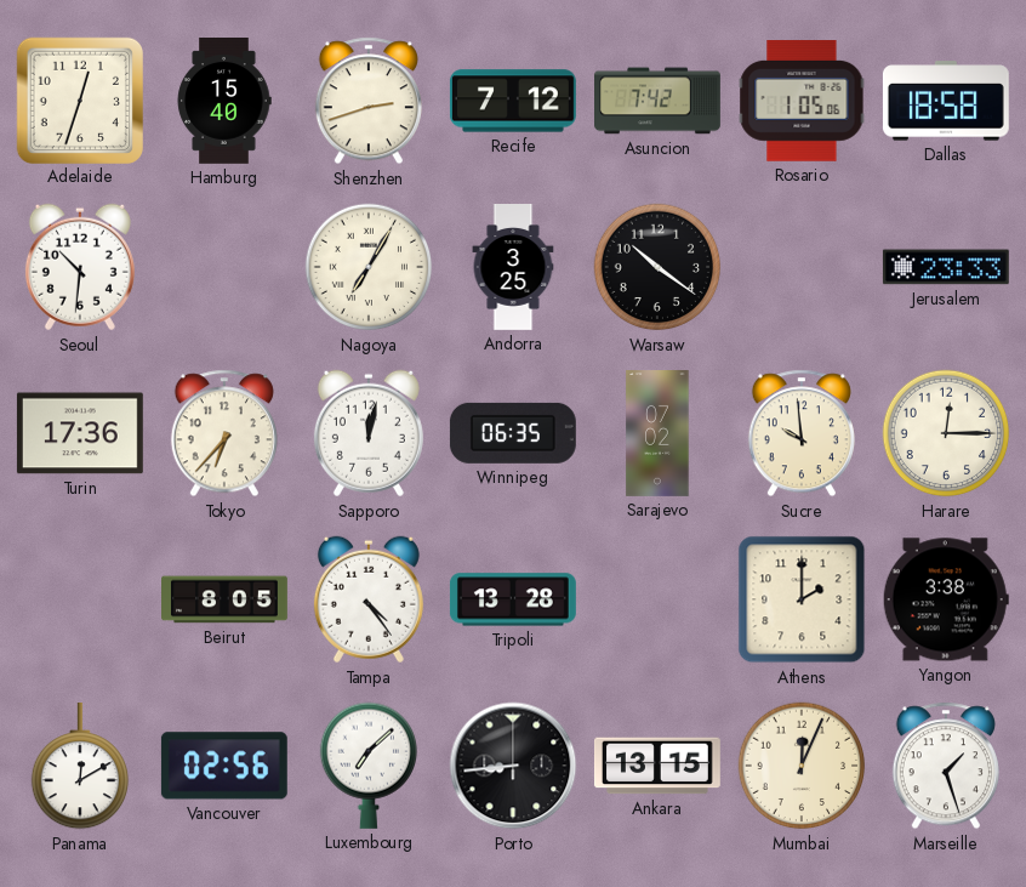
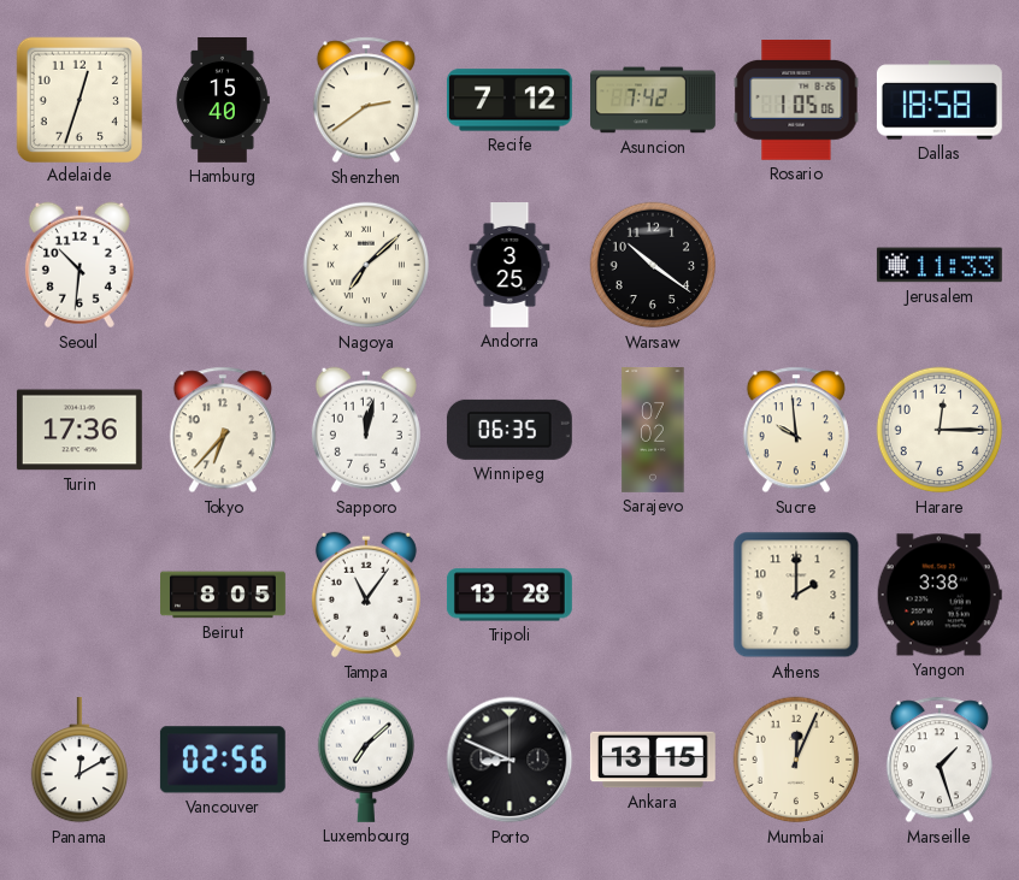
Shenzhen: 2:42 -> 2:39
Nagoya: 7:05 -> 7:08
Jerusalem: 23:33 -> 11:33
Tampa: 4:24 -> 11:06
Porto: 8:44 -> 8:49
